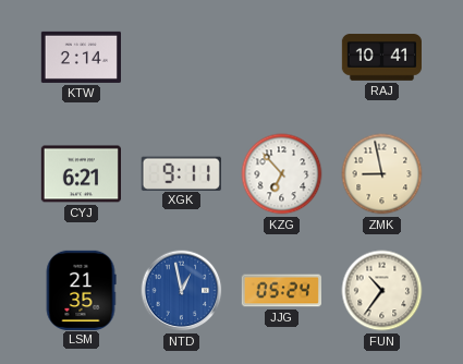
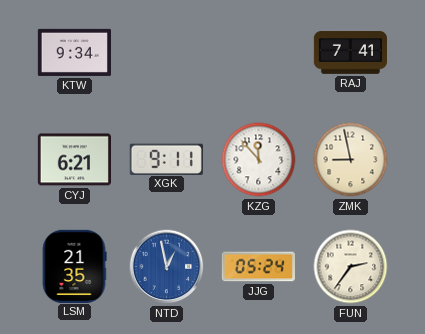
KTW: 2:14 -> 9:34
RAJ: 10:41 -> 7:41
KZG: 6:53 -> 11:53
FUN: 10:36 -> 2:36
